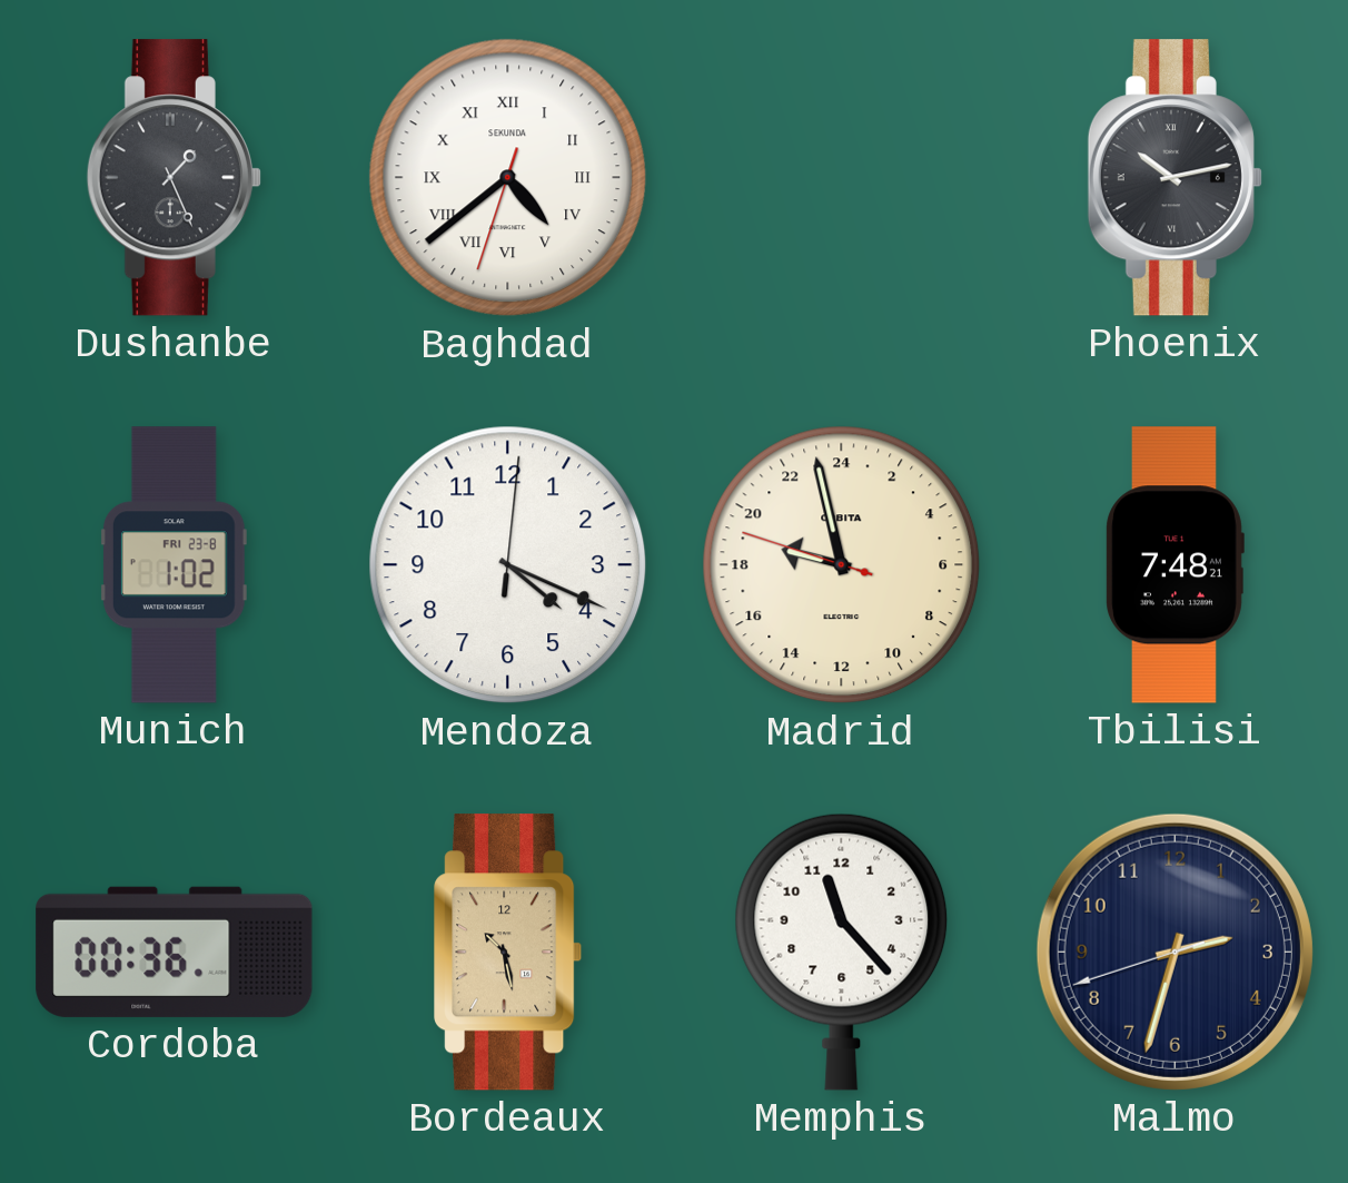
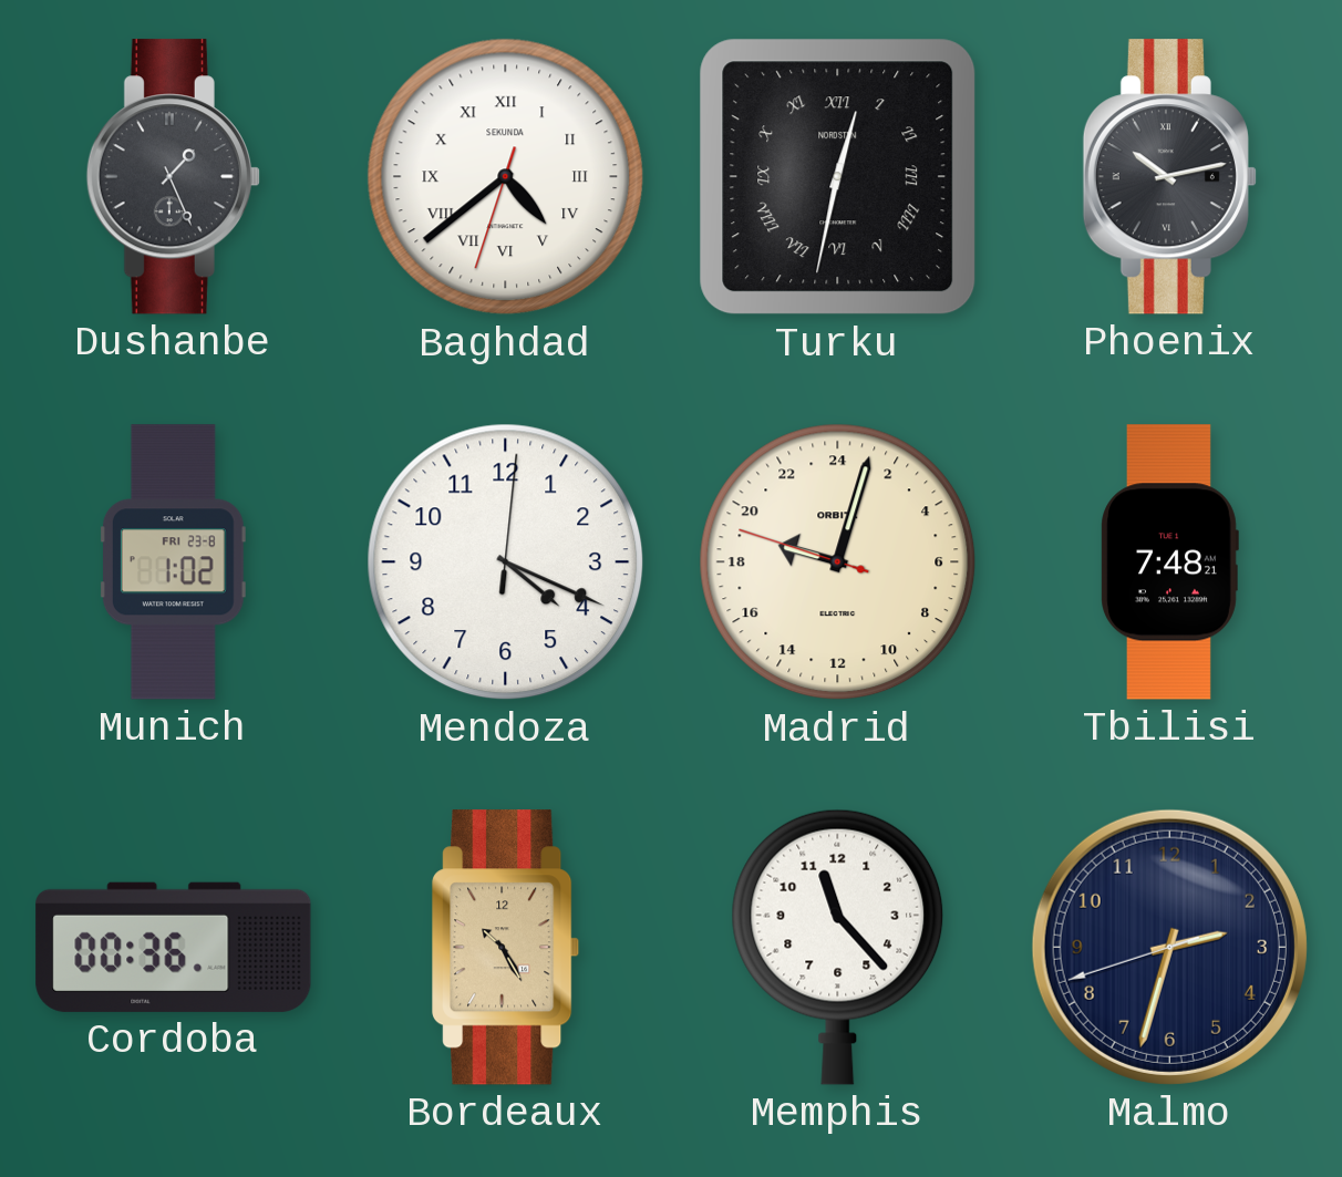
Turku: none -> 12:32
Madrid: 18:57 -> 19:02
Bordeaux: 10:28 -> 10:25
